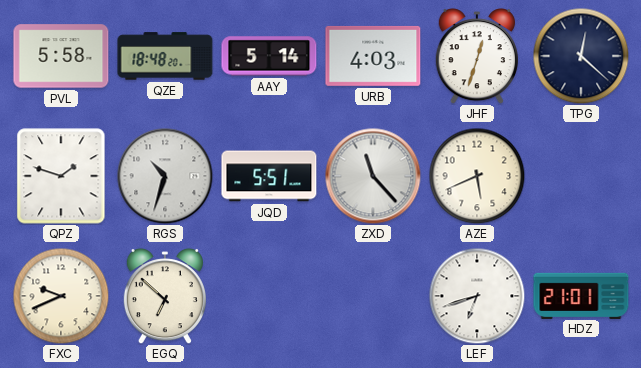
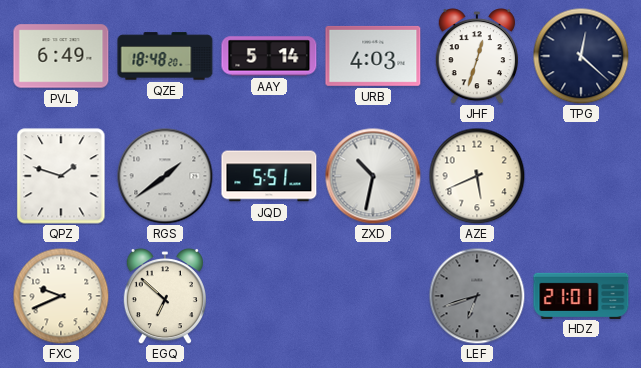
PVL: 5:58 -> 6:49
RGS: 10:33 -> 1:39
ZXD: 11:23 -> 10:32
LEF dial: white -> grey
